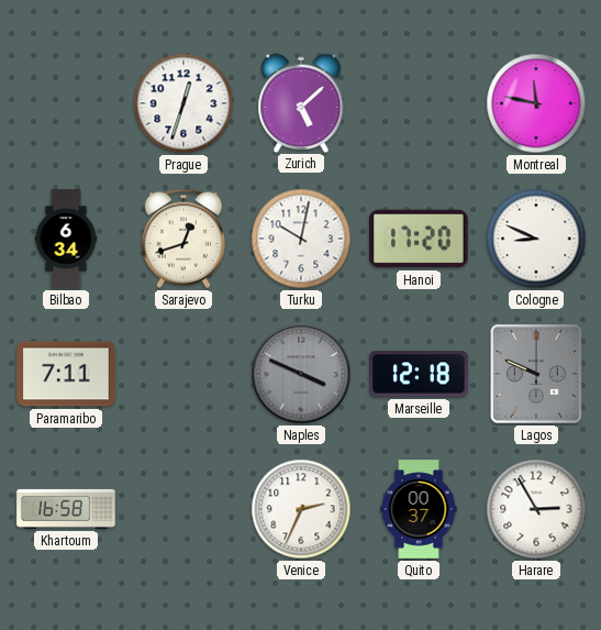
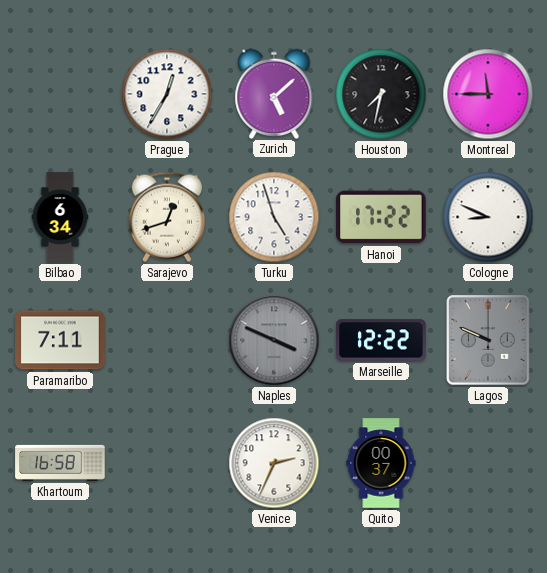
Prague: 12:33 -> 12:35
Houston: none -> 7:32
Montreal: 11:47 -> 11:45
Turku: 10:02 -> 4:57
Hanoi: 17:20 -> 17:22
Marseille: 12:18 -> 12:22
Harare: 2:55 -> none
